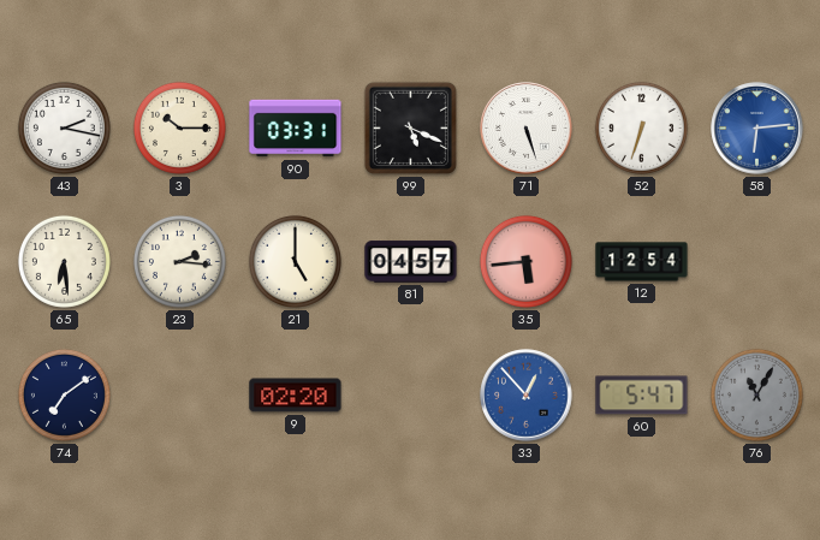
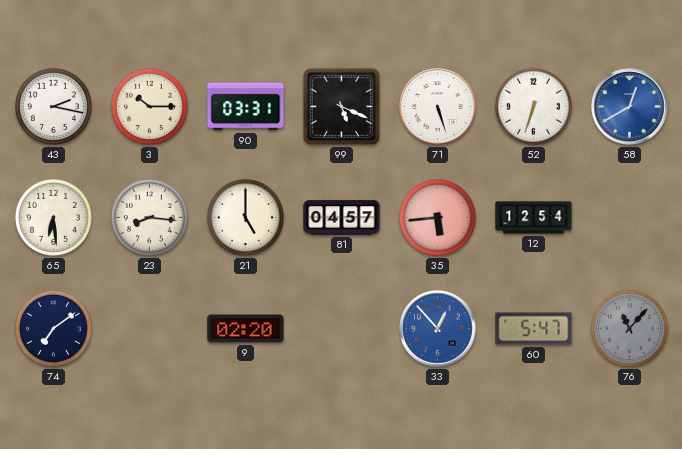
58: 6:14 -> 12:40
23: 2:16 -> 8:16
76: 11:05 -> 11:07
